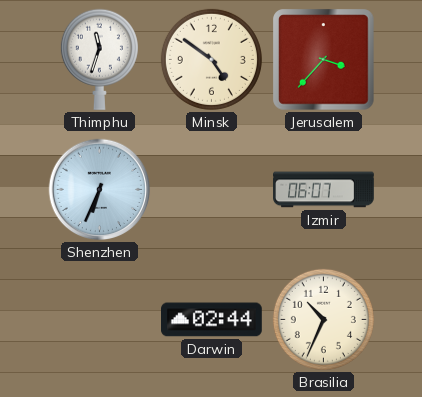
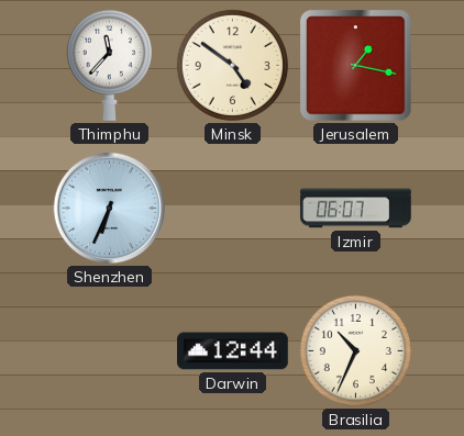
Thimphu: 11:33 -> 11:37
Jerusalem: 3:37 -> 1:17
Darwin: 02:44 -> 12:44
